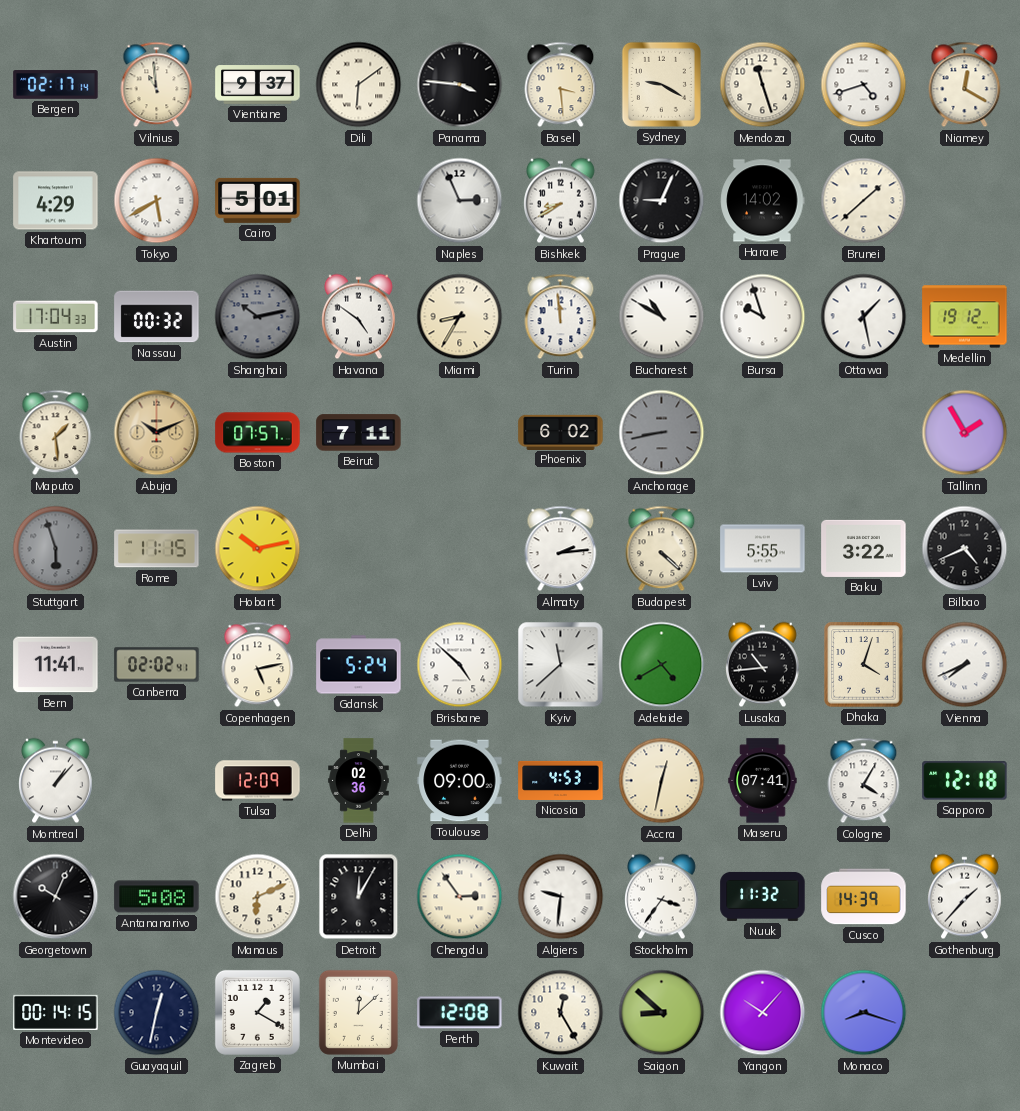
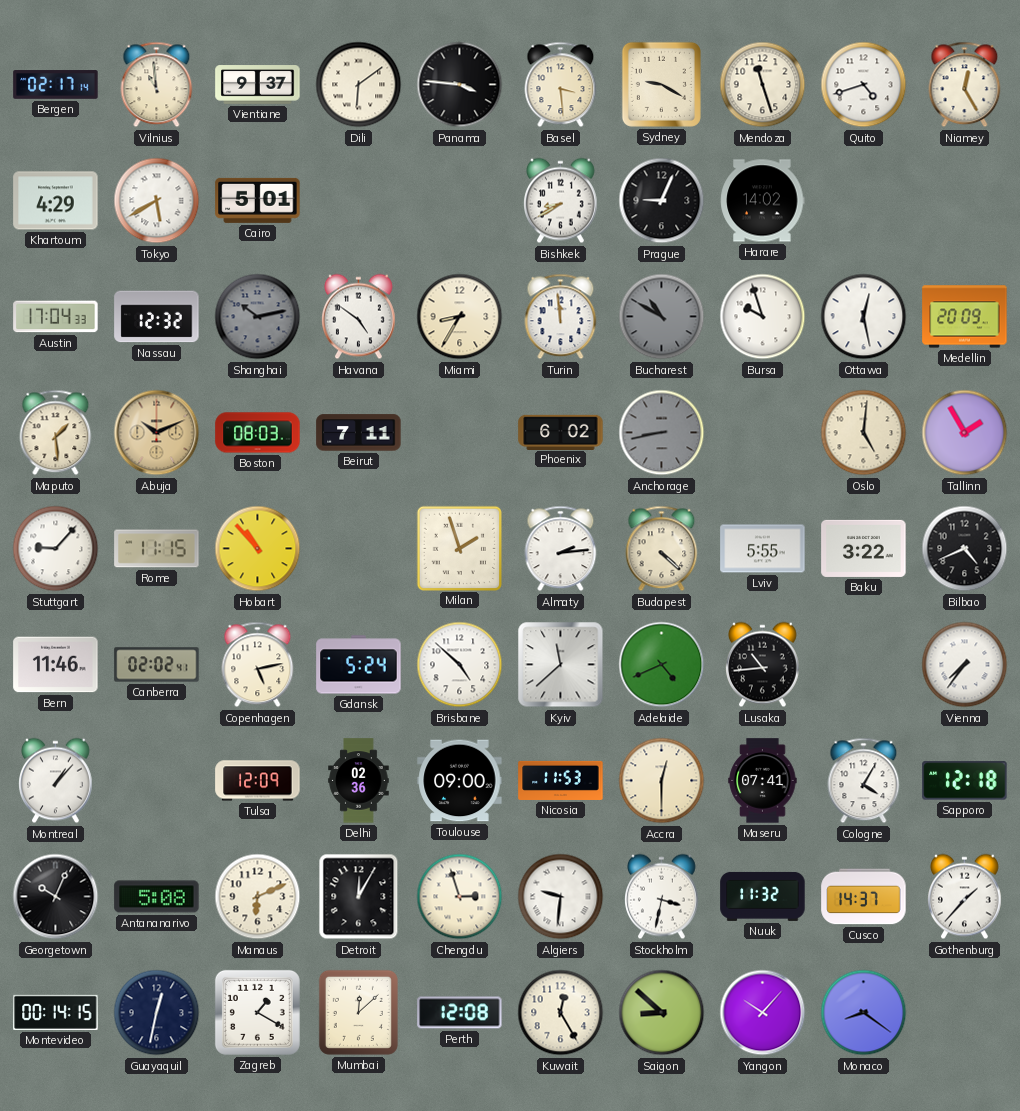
Niamey: 12:20 -> 12:25
Naples: 2:56 -> none
Brunei: 1:38 -> none
Nassau: 00:32 -> 12:32
Bucharest dial: white -> grey
Ottawa: 1:28 -> 12:28
Medellin: 19:12 -> 20:09
Boston: 07:57 -> 08:03
Oslo: none -> 5:01
Stuttgart: 5:57 -> 9:07
Stuttgart dial: grey -> white
Hobart: 10:13 -> 10:53
Milan: none -> 1:57
Bern: 11:41 -> 11:46
Adelaide: 4:40 -> 4:41
Dhaka: 4:03 -> none
Vienna: 7:41 -> 7:36
Nicosia: 4:53 -> 11:53
Accra: 12:32 -> 12:30
Chengdu: 2:54 -> 2:57
Stockholm: 3:36 -> 3:32
Cusco: 14:39 -> 14:37
Monaco: 8:18 -> 8:21
